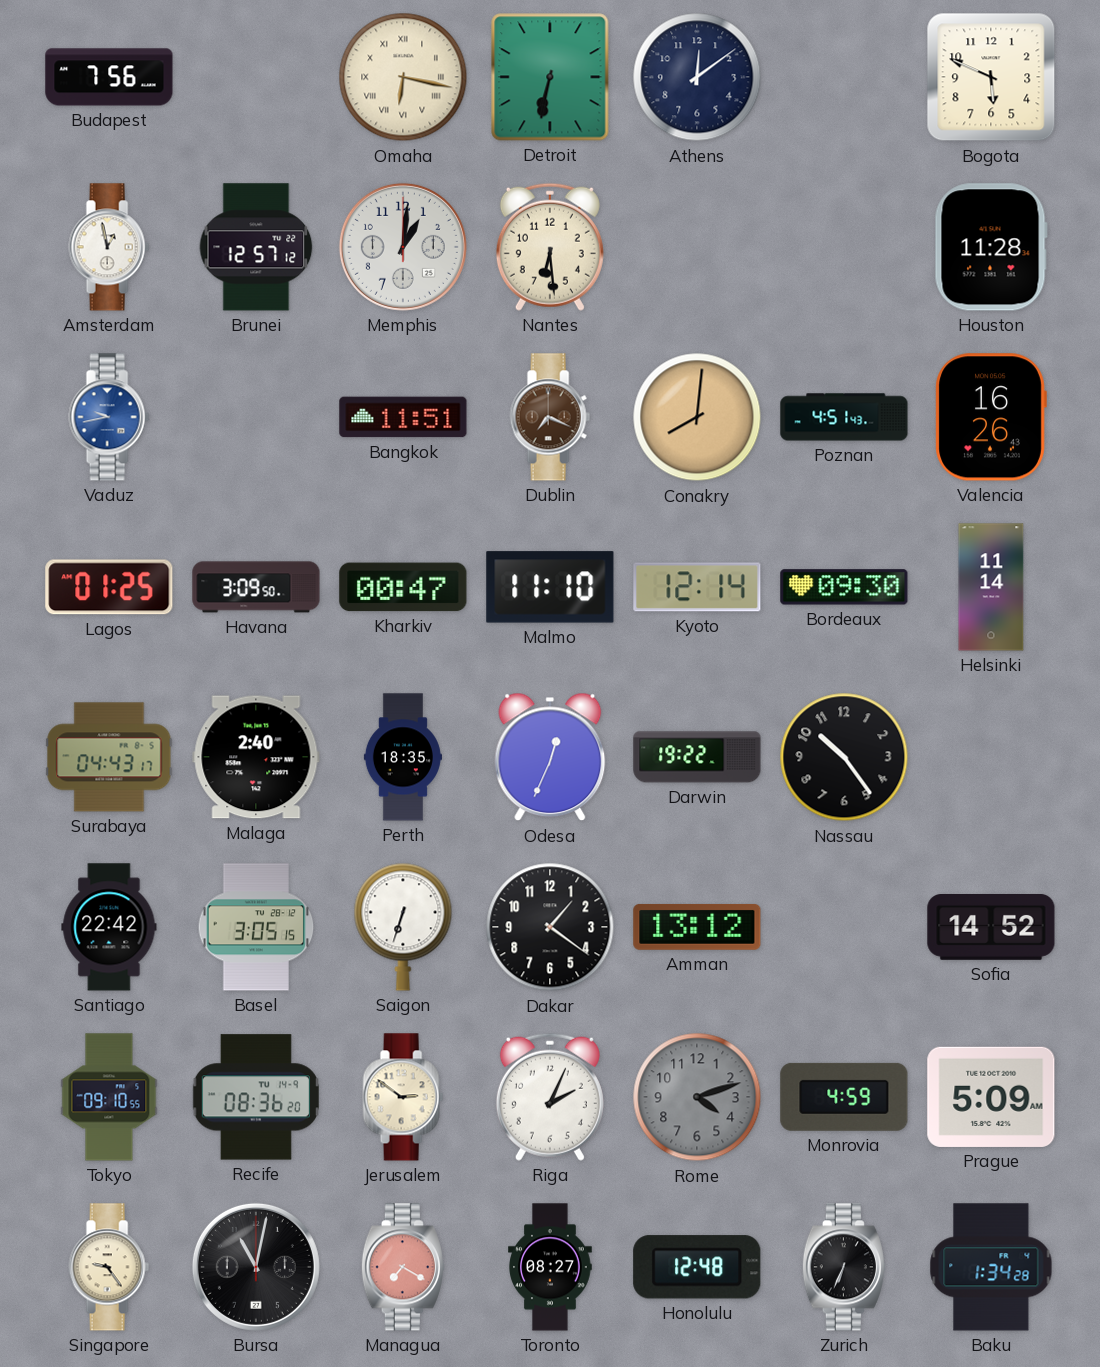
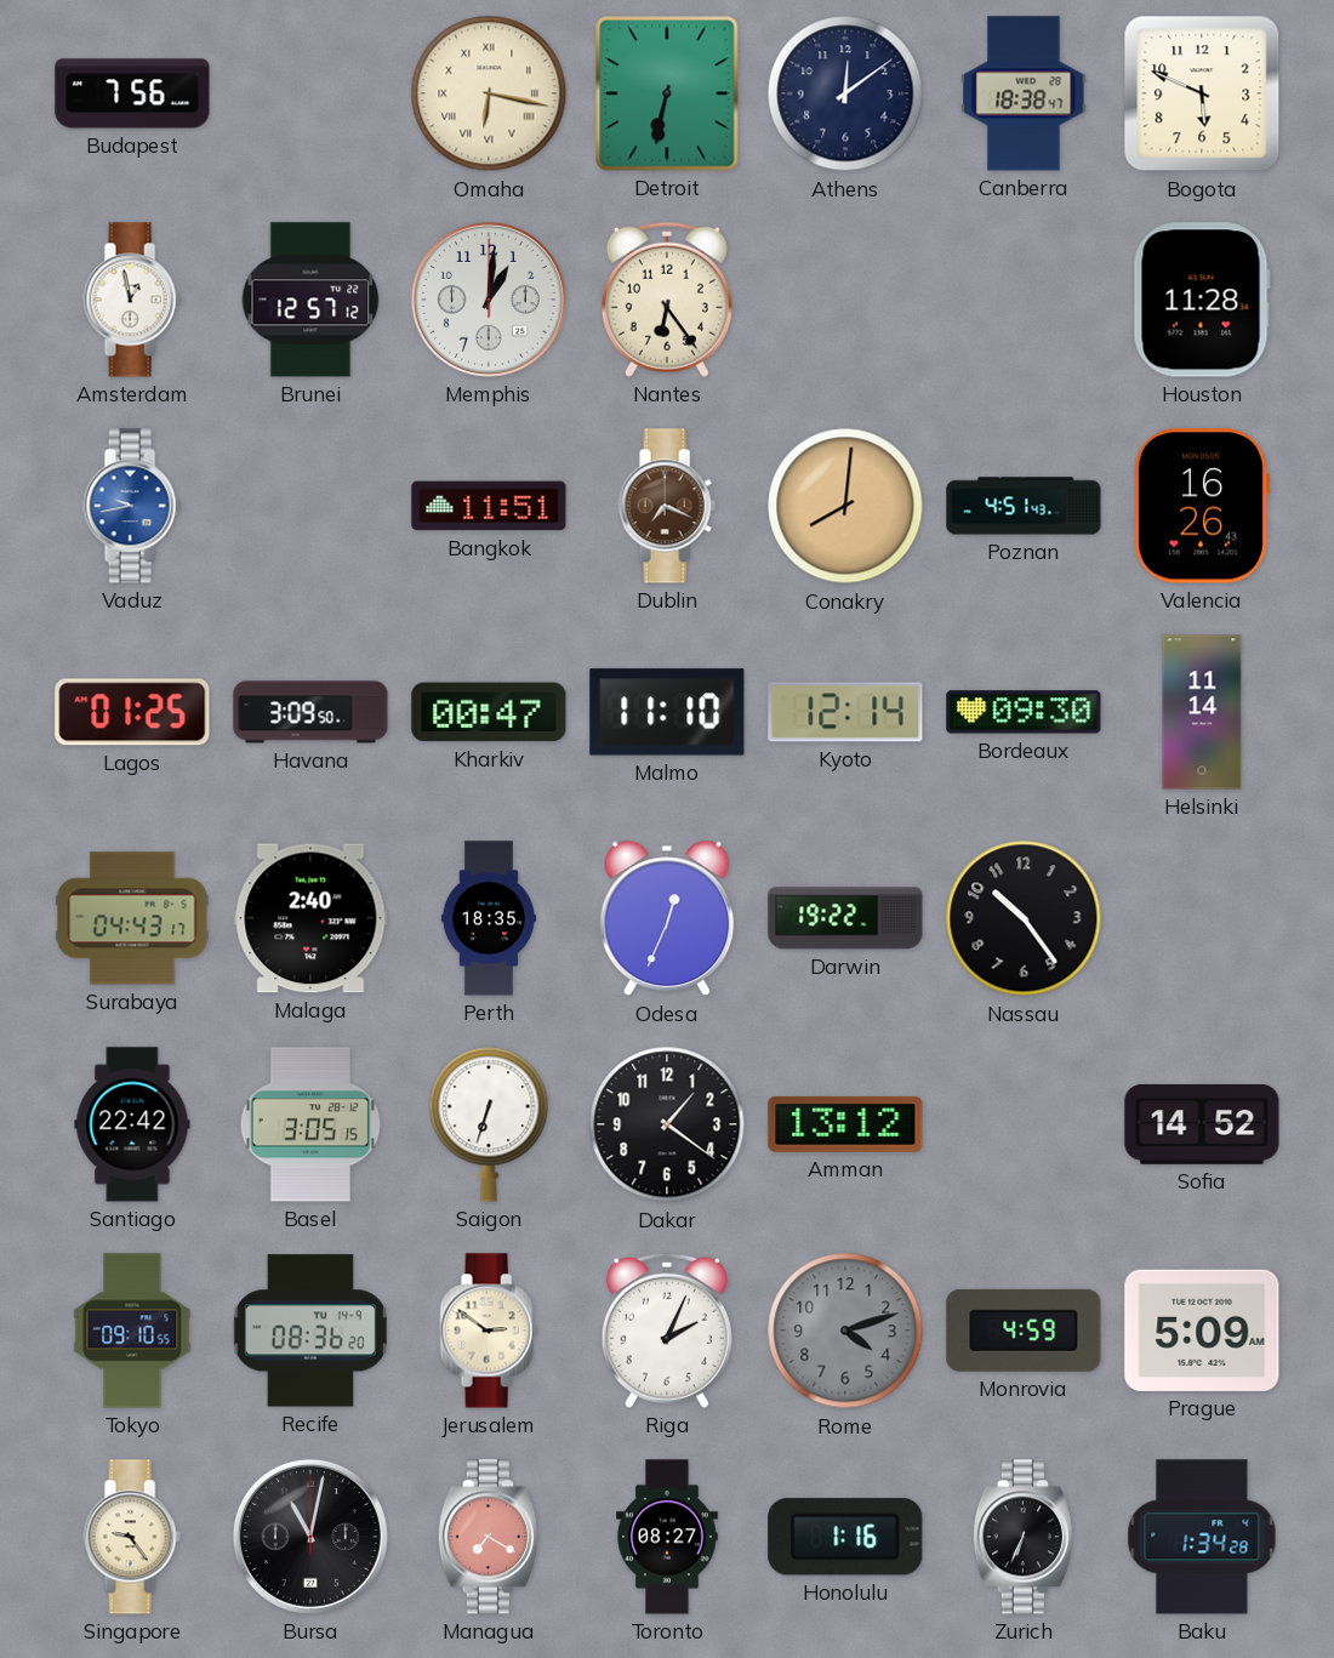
Canberra: none -> 18:38
Nantes: 6:29 -> 6:24
Honolulu: 12:48 -> 1:16
